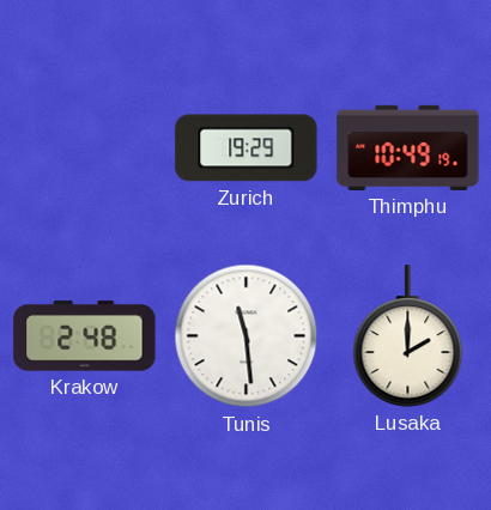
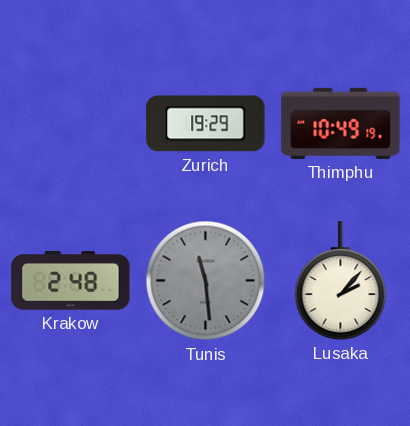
Tunis dial: white -> grey
Lusaka: 2:00 -> 2:07
